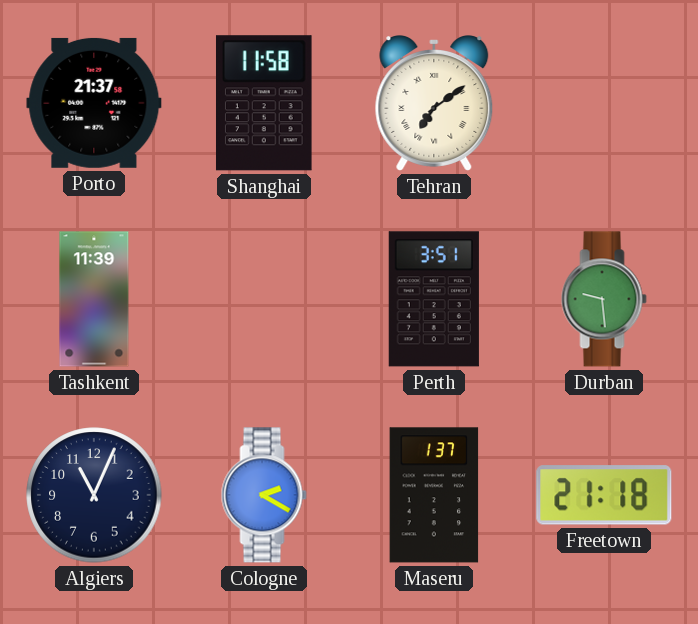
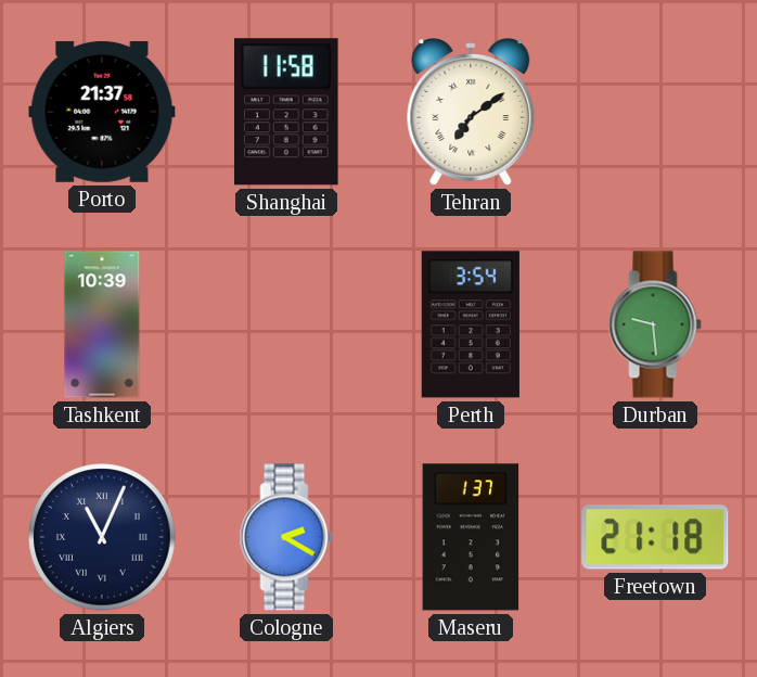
Tashkent: 11:39 -> 10:39
Perth: 3:51 -> 3:54
Algiers numerals: Arabic -> Roman
